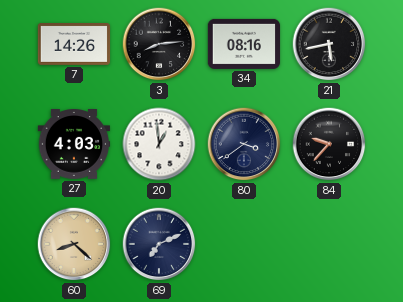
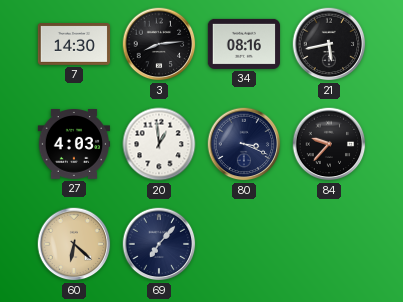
7: 14:26 -> 14:30
80: 3:39 -> 3:19
60: 8:22 -> 6:22
69: 7:11 -> 7:07
